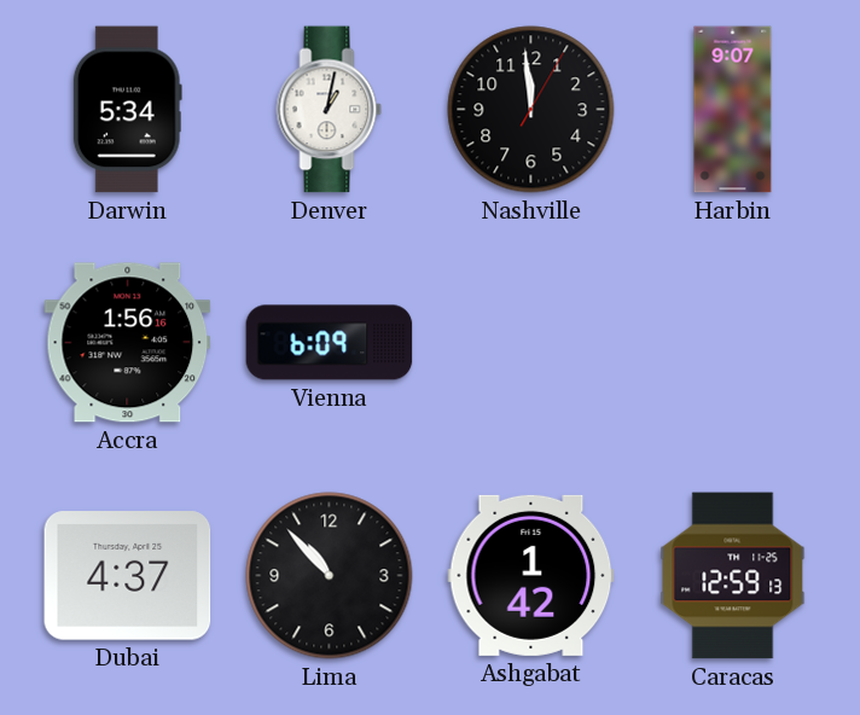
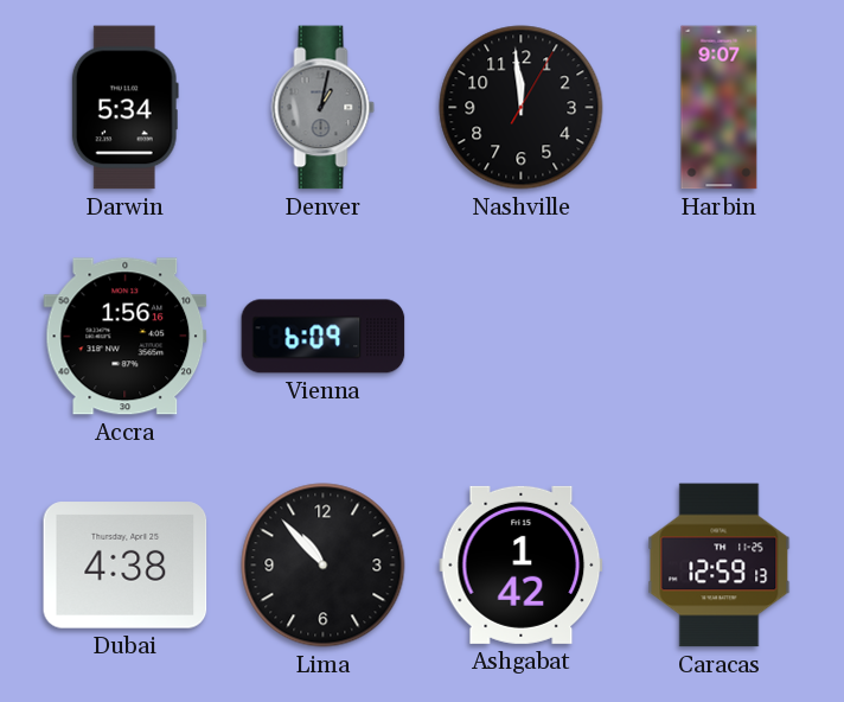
Denver dial: white -> grey
Dubai: 4:37 -> 4:38
